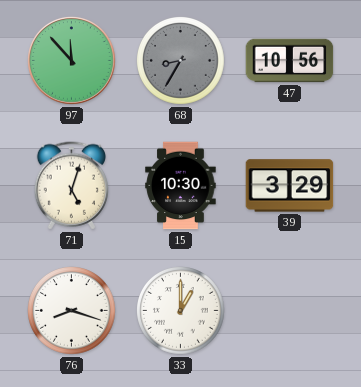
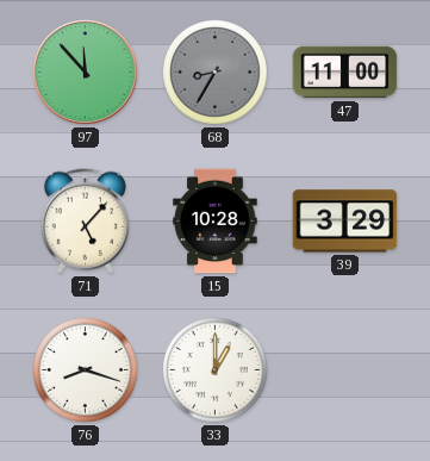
47: 10:56 -> 11:00
71: 5:03 -> 5:07
15: 10:30 -> 10:28
